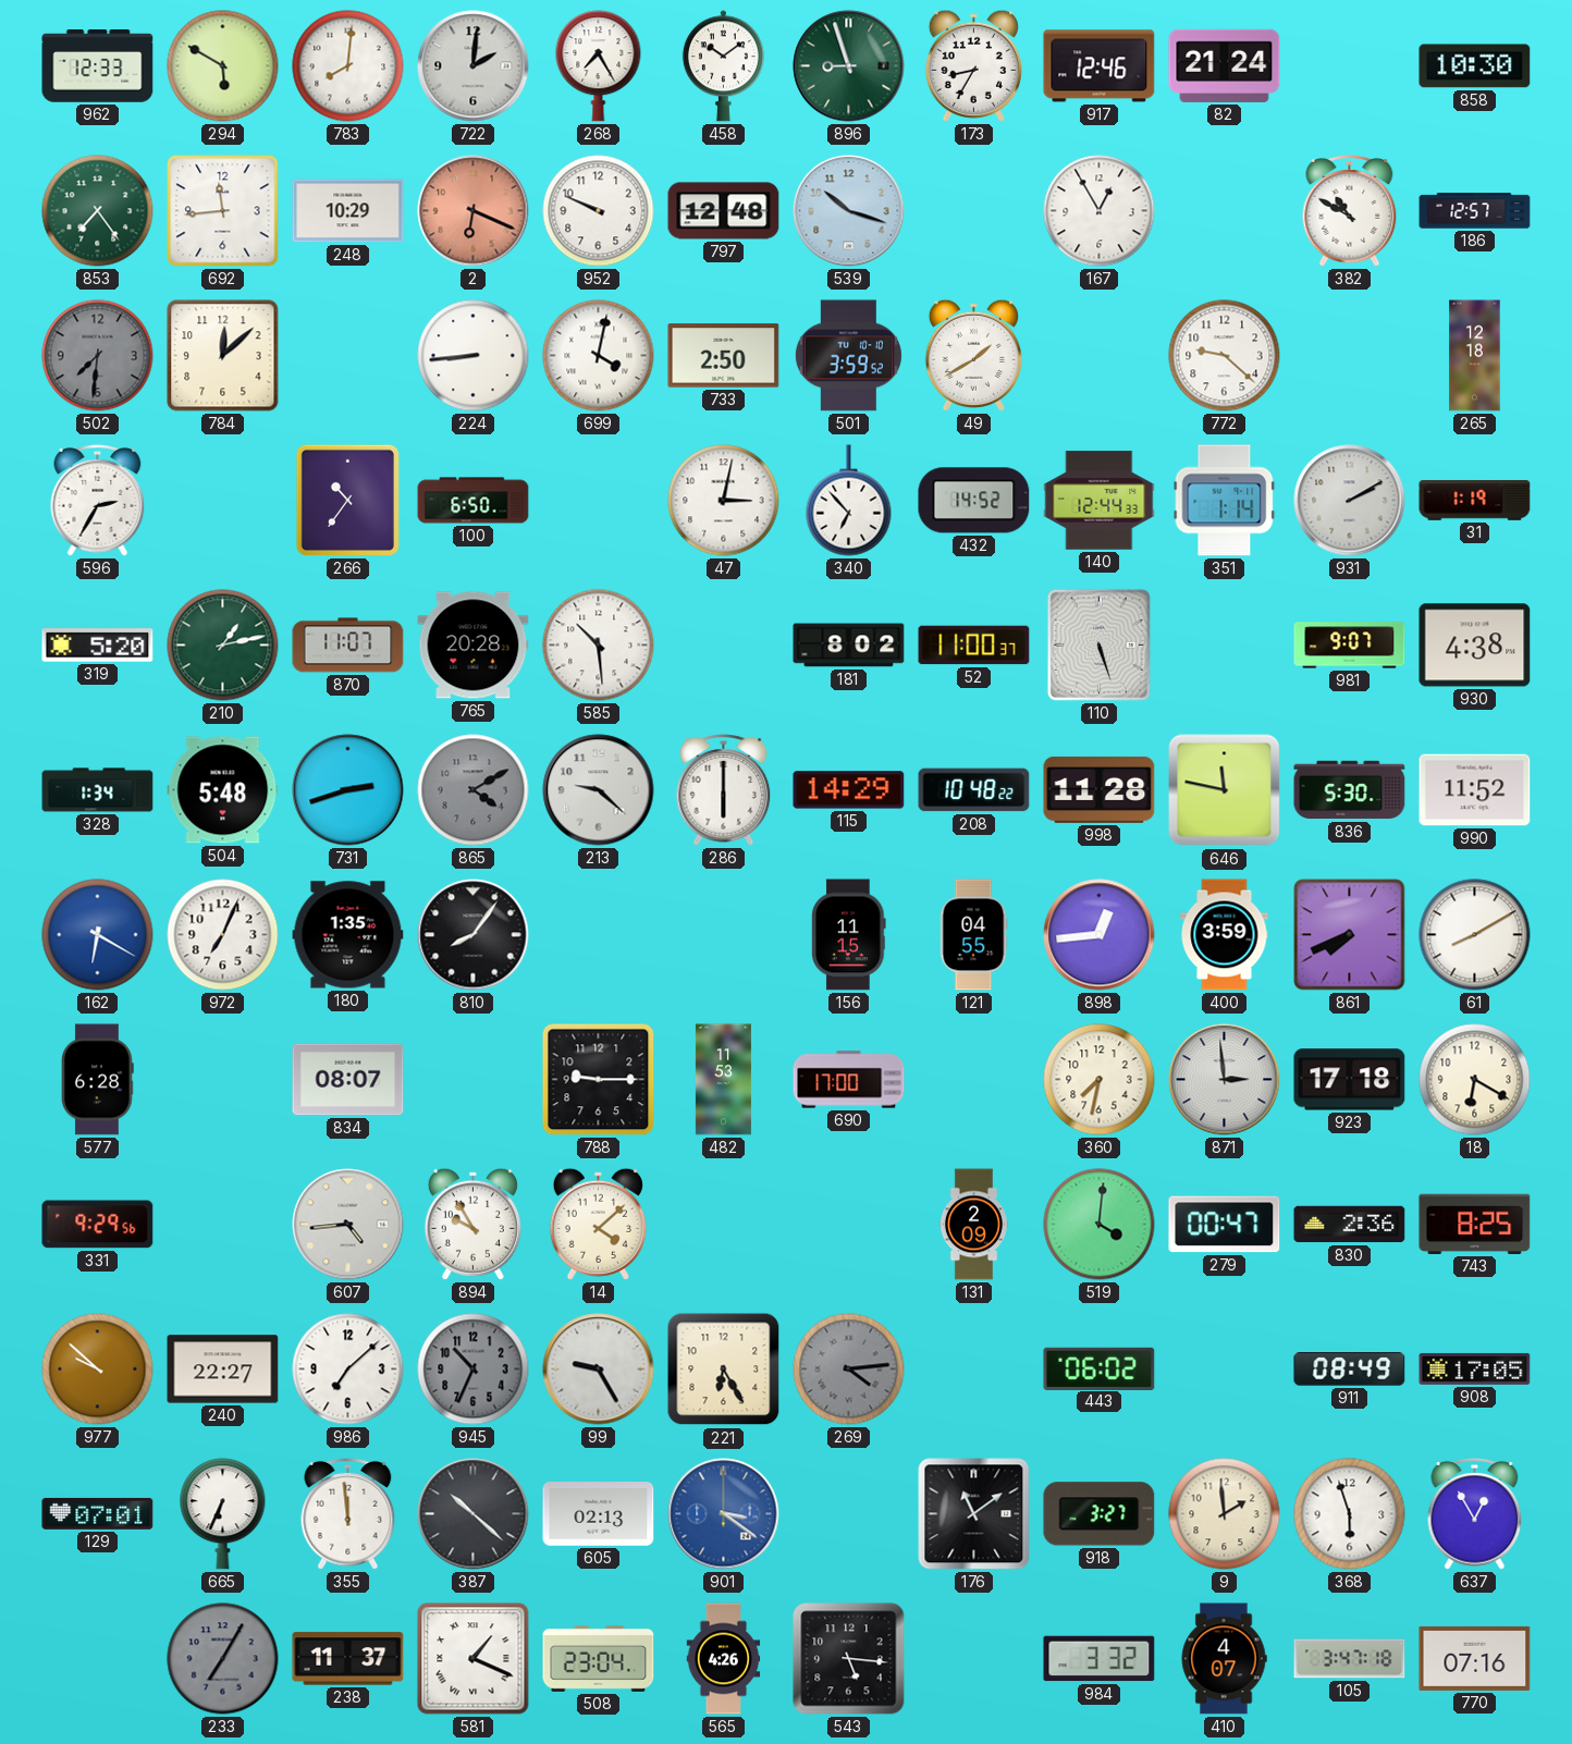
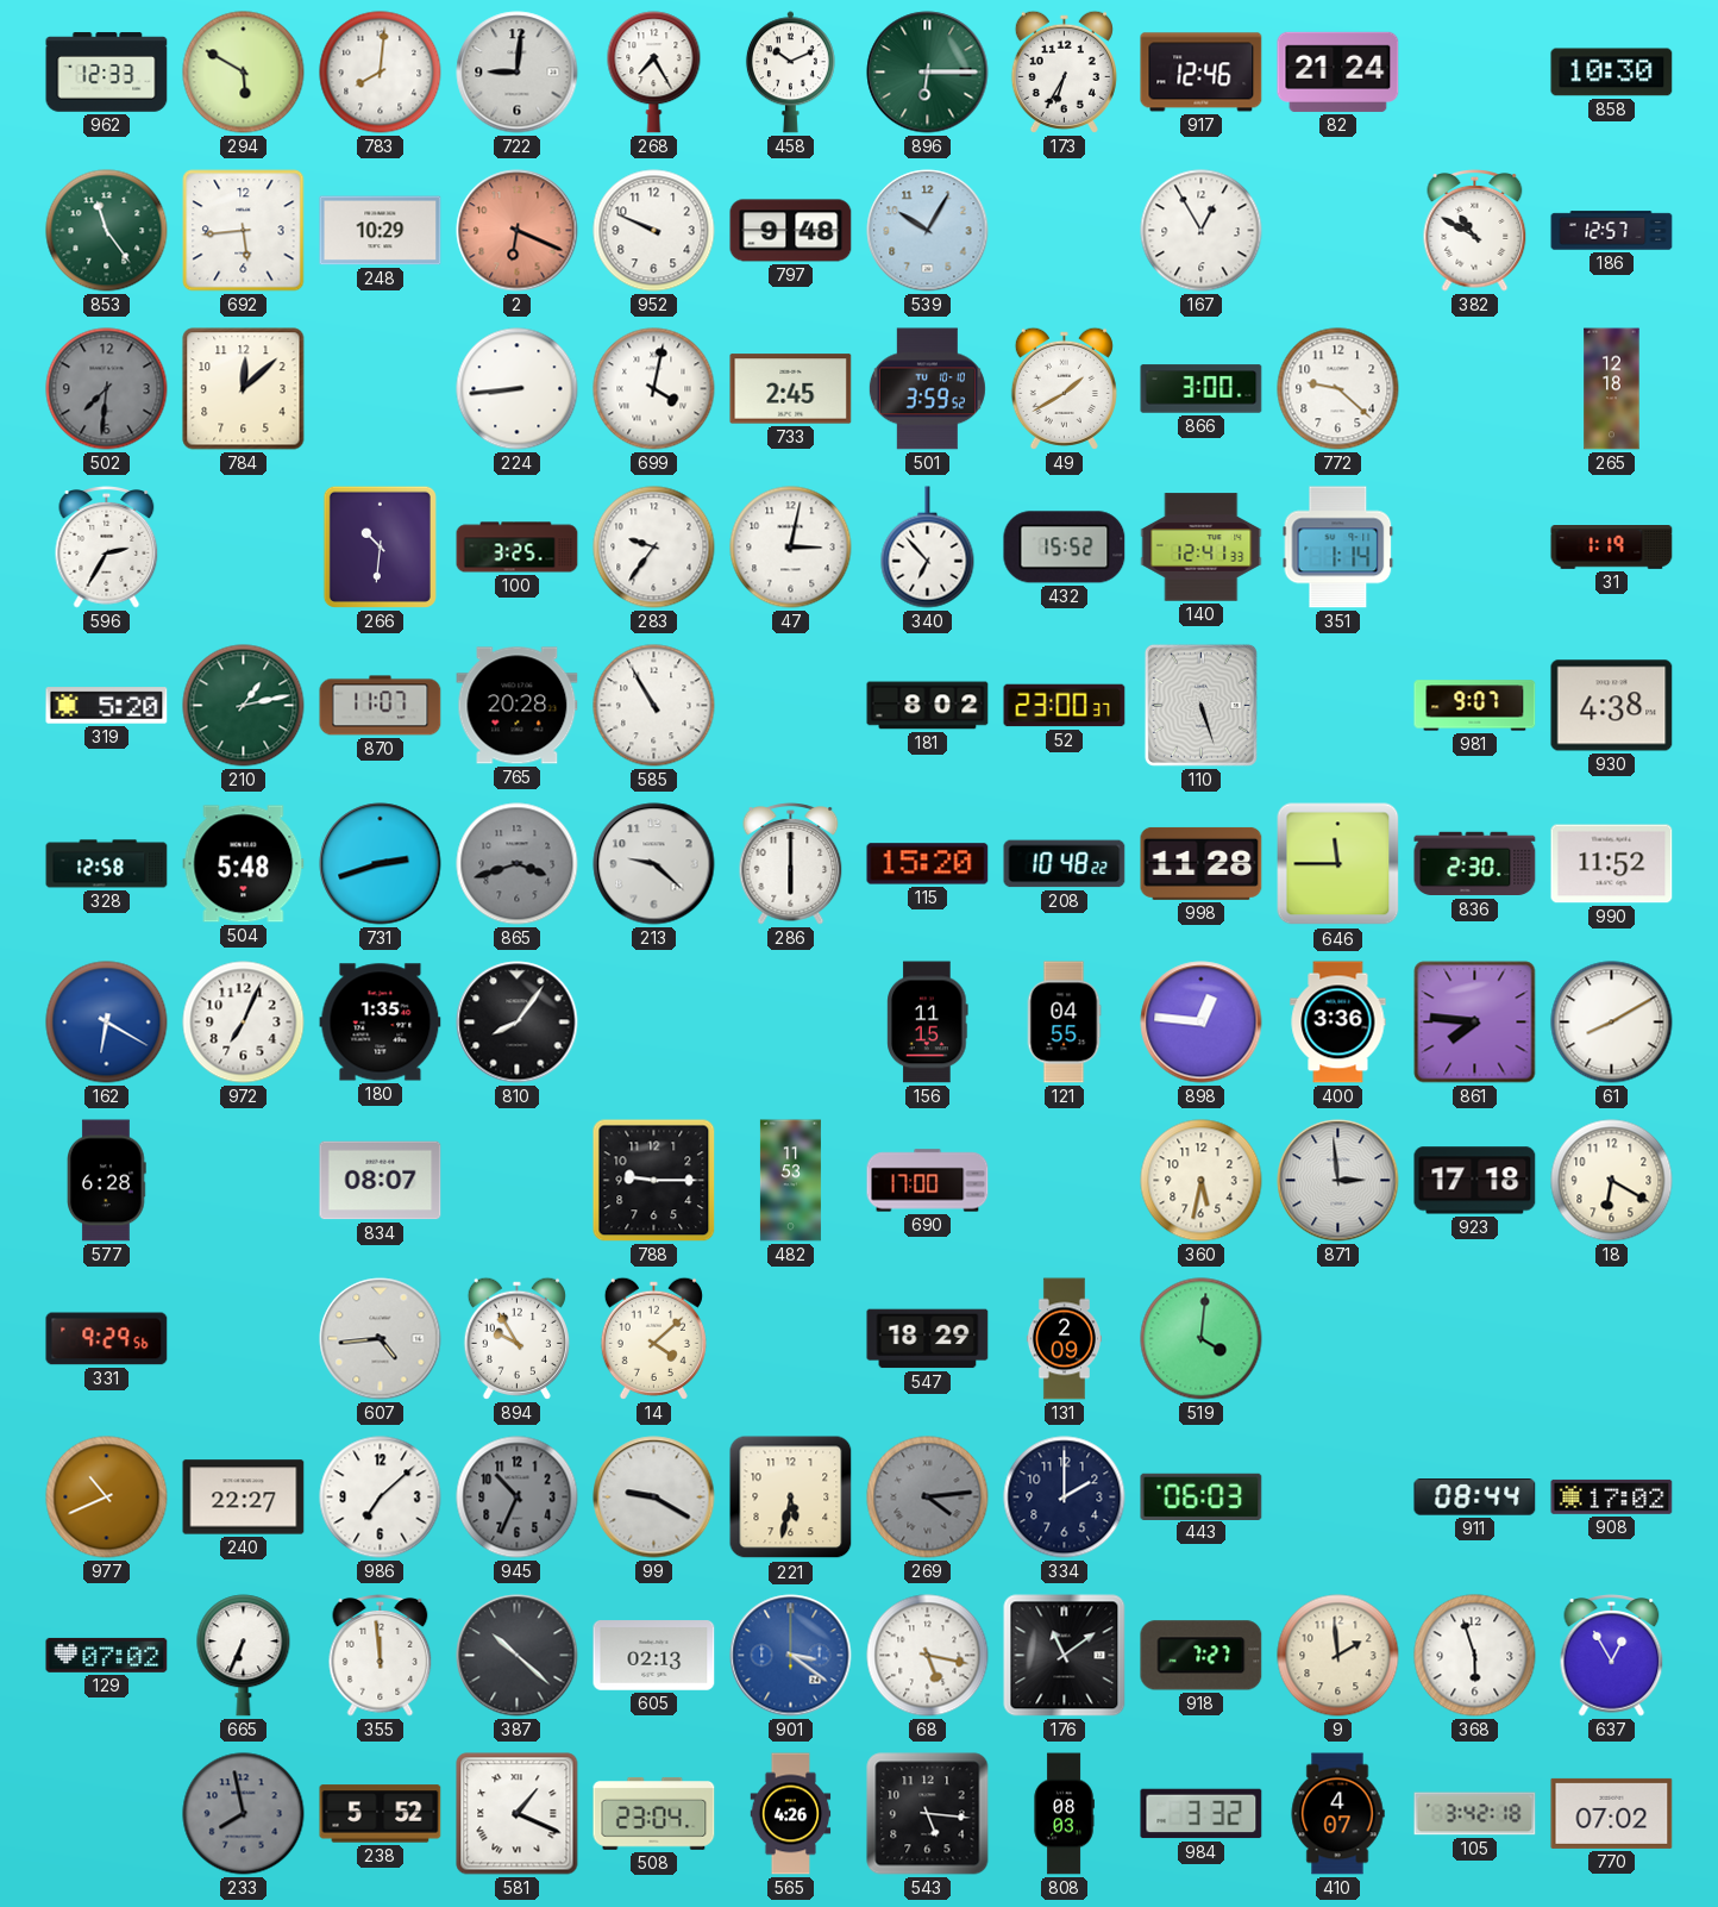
722: 2:01 -> 9:01
458: 10:09 -> 10:11
896: 8:57 -> 6:15
173: 8:35 -> 6:35
853: 7:24 -> 11:24
692: 11:44 -> 5:44
797: 12:48 -> 9:48
539: 10:18 -> 10:05
733: 2:50 -> 2:45
866: none -> 3:00
266: 10:36 -> 10:31
100: 6:50 -> 3:25
283: none -> 9:36
432: 14:52 -> 15:52
140: 12:44 -> 12:41
931: 2:10 -> none
585: 10:29 -> 10:55
52: 11:00 -> 23:00
328: 1:34 -> 12:58
865: 4:10 -> 3:42
115: 14:29 -> 15:20
646: 11:47 -> 11:45
836: 5:30 -> 2:30
898: 12:44 -> 12:46
400: 3:59 -> 3:36
861: 7:41 -> 7:46
360: 7:32 -> 5:32
547: none -> 18:29
279: 00:47 -> none
830: 2:36 -> none
743: 8:25 -> none
977: 9:52 -> 10:41
99: 9:25 -> 9:20
221: 6:25 -> 5:32
334: none -> 2:00
443: 06:02 -> 06:03
911: 08:49 -> 08:44
908: 17:05 -> 17:02
129: 07:01 -> 07:02
68: none -> 5:17
918: 3:27 -> 7:27
233: 7:05 -> 7:58
238: 11:37 -> 5:52
808: none -> 08:03
105: 3:47 -> 3:42
770: 07:16 -> 07:02
